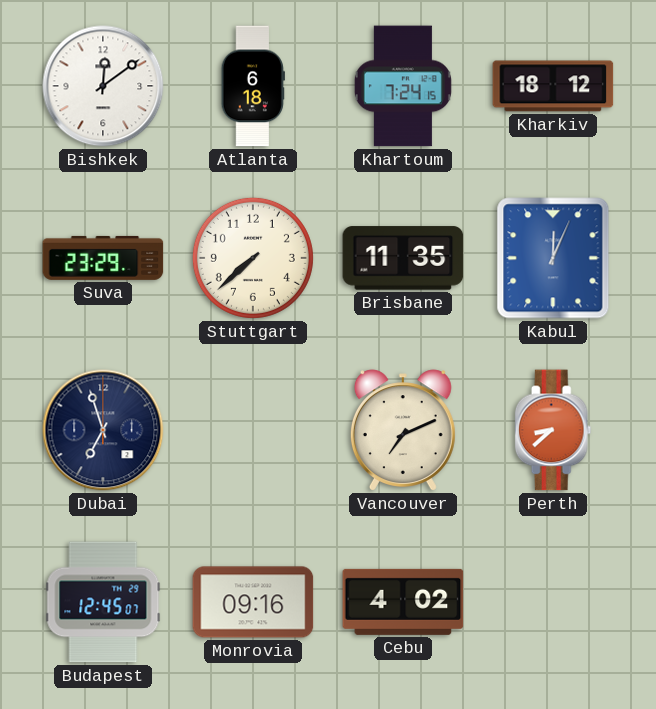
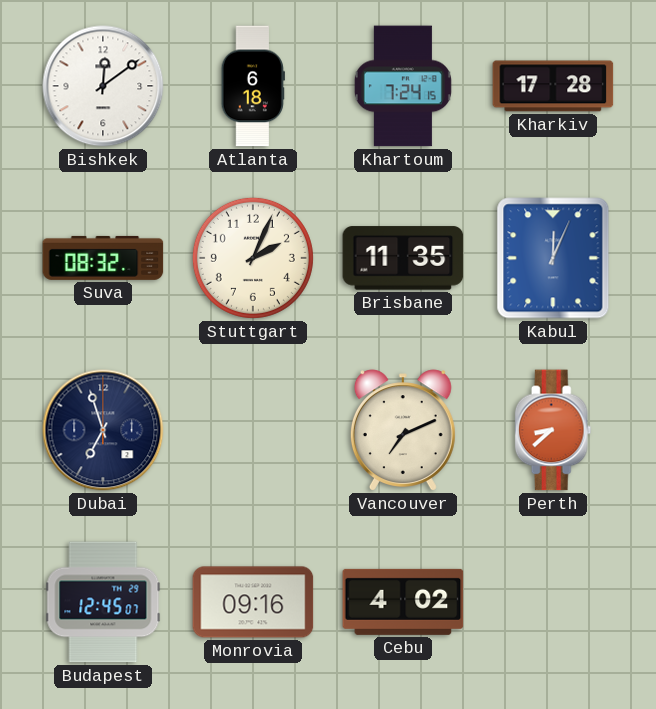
Kharkiv: 18:12 -> 17:28
Suva: 23:29 -> 08:32
Stuttgart: 7:38 -> 2:04
